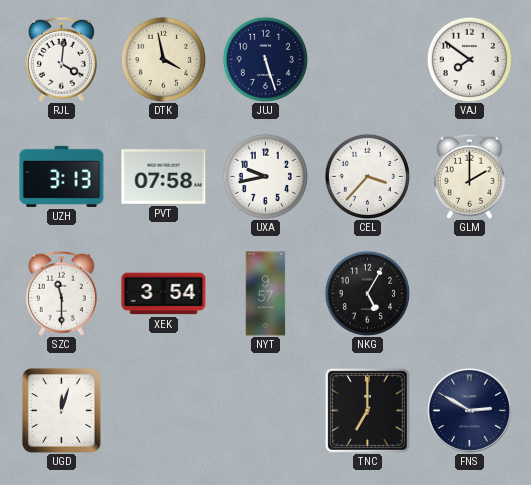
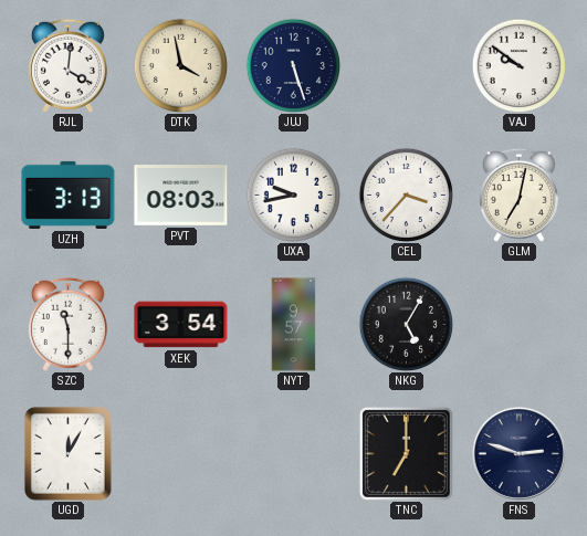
VAJ: 7:51 -> 9:51
PVT: 07:58 -> 08:03
GLM: 2:00 -> 7:02
UGD: 12:03 -> 12:05
FNS: 2:50 -> 2:48
